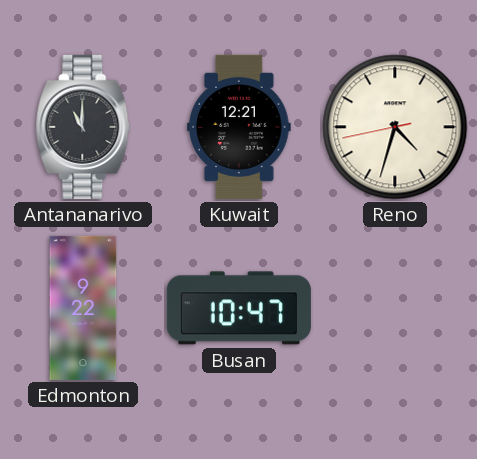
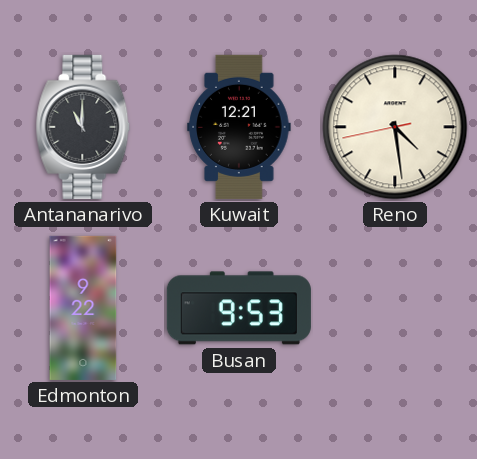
Reno: 4:32 -> 4:28
Busan: 10:47 -> 9:53
